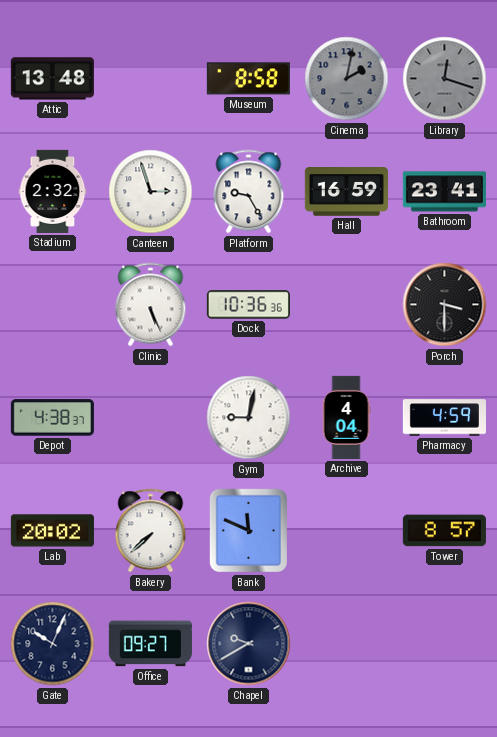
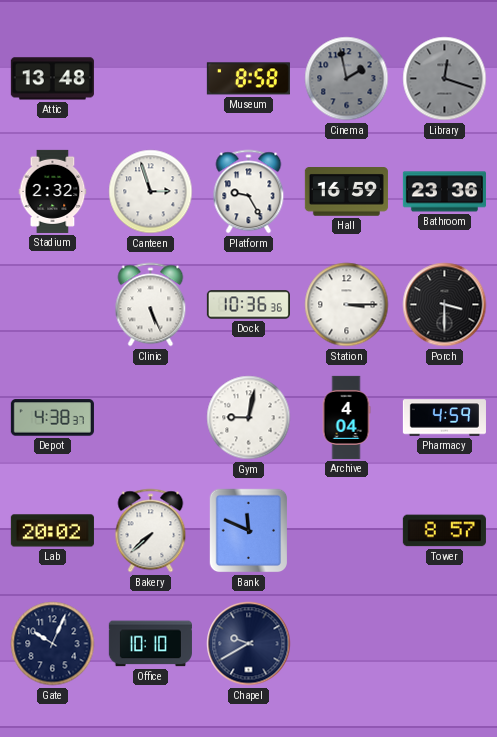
Cinema: 2:02 -> 1:58
Bathroom: 23:41 -> 23:36
Station: none -> 3:15
Office: 09:27 -> 10:10
